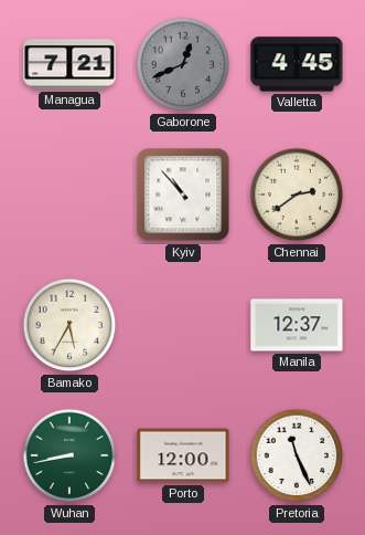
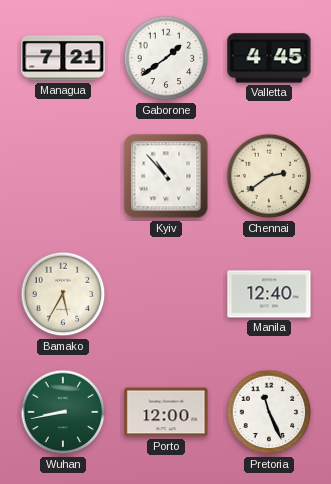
Gaborone: 12:41 -> 1:39
Gaborone dial: grey -> white
Manila: 12:37 -> 12:40
